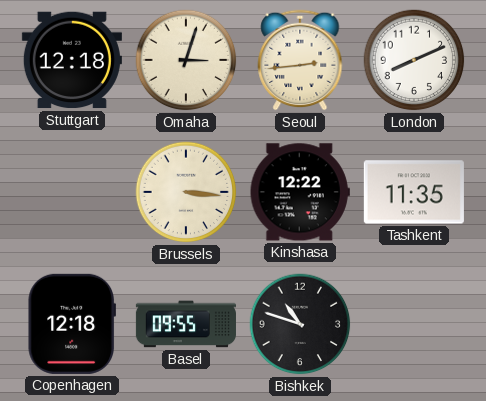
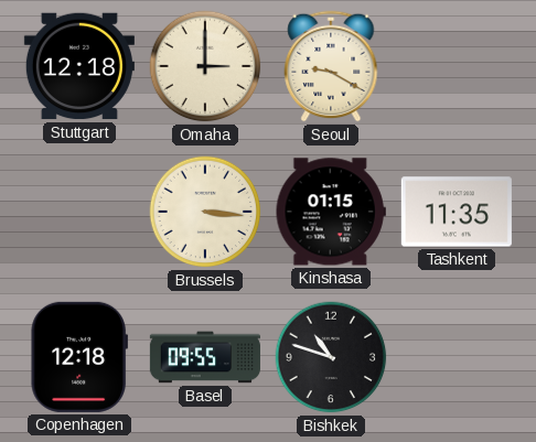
Omaha: 3:03 -> 3:00
Seoul: 2:44 -> 9:20
London: 8:11 -> none
Kinshasa: 12:22 -> 01:15
